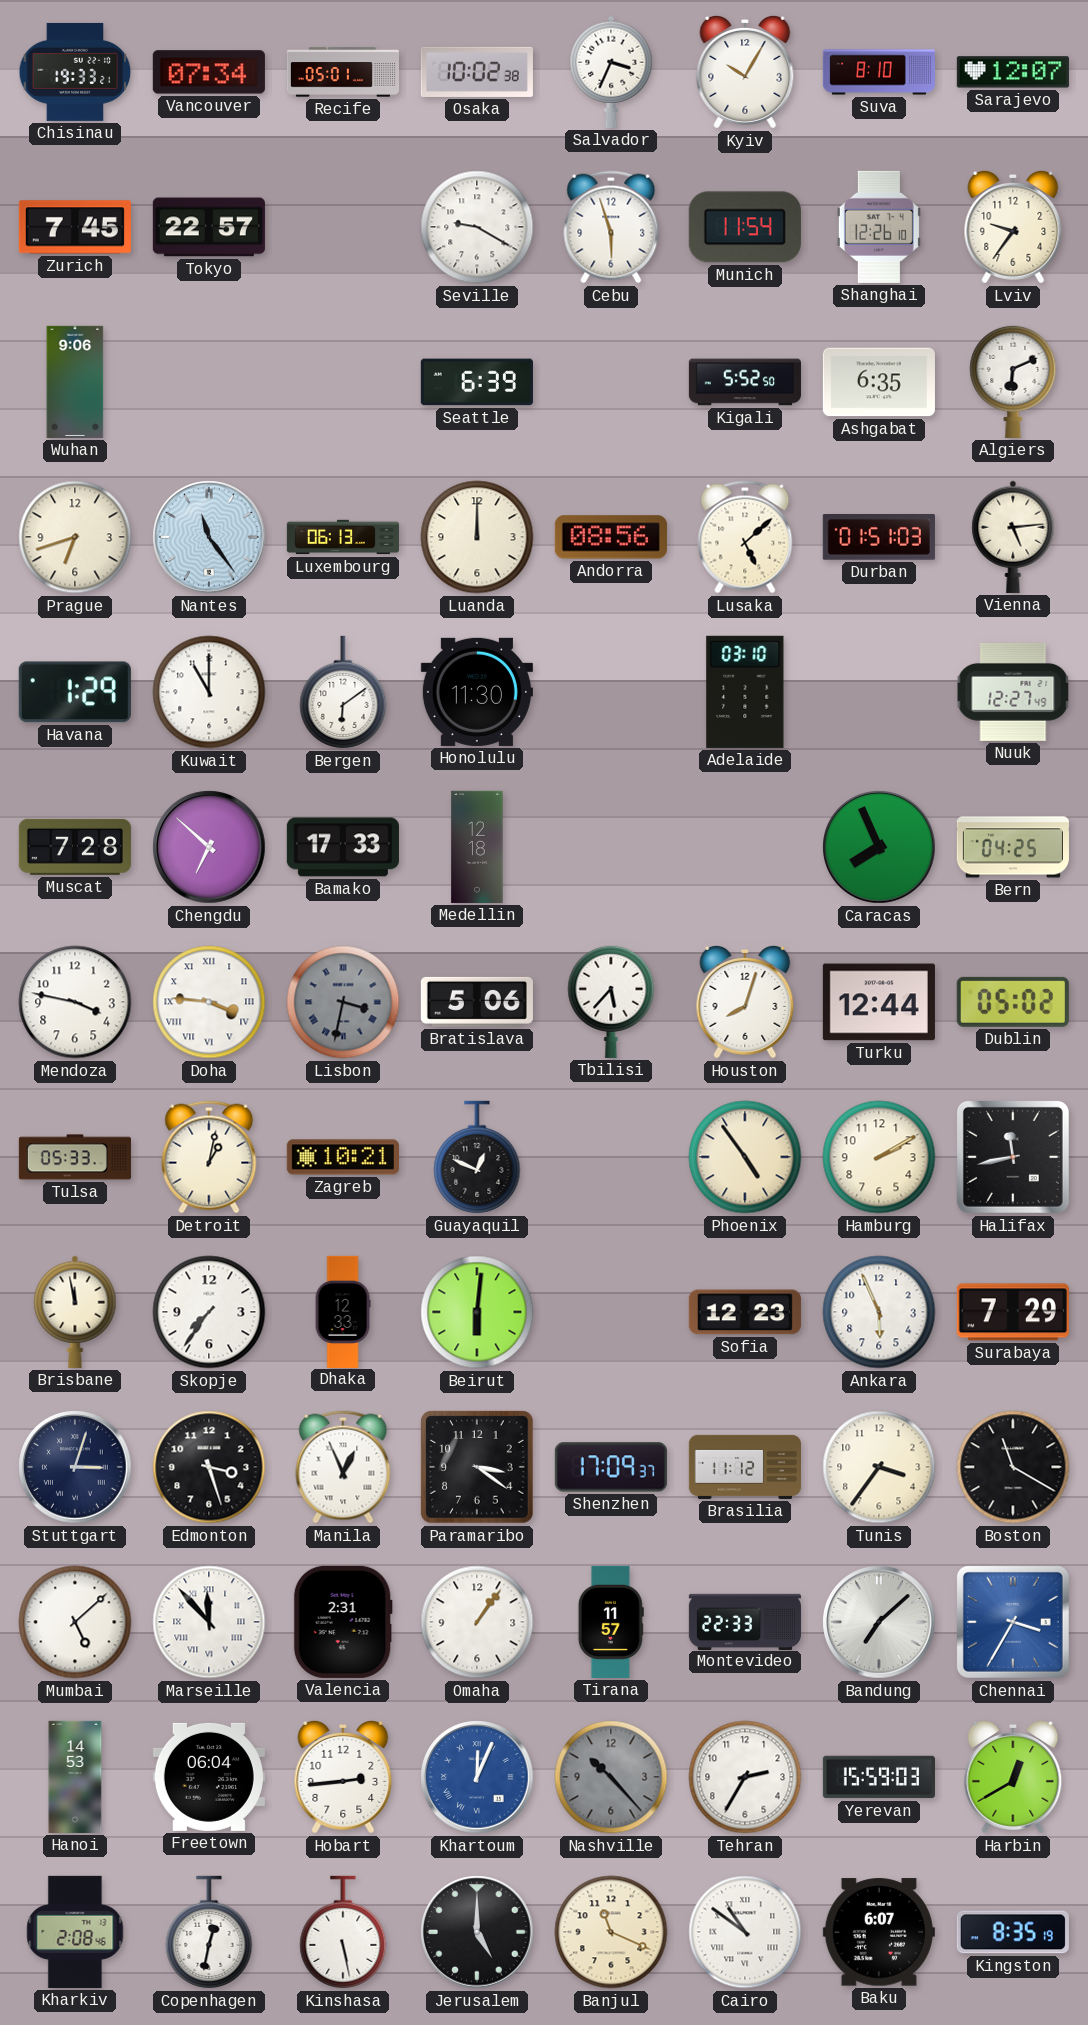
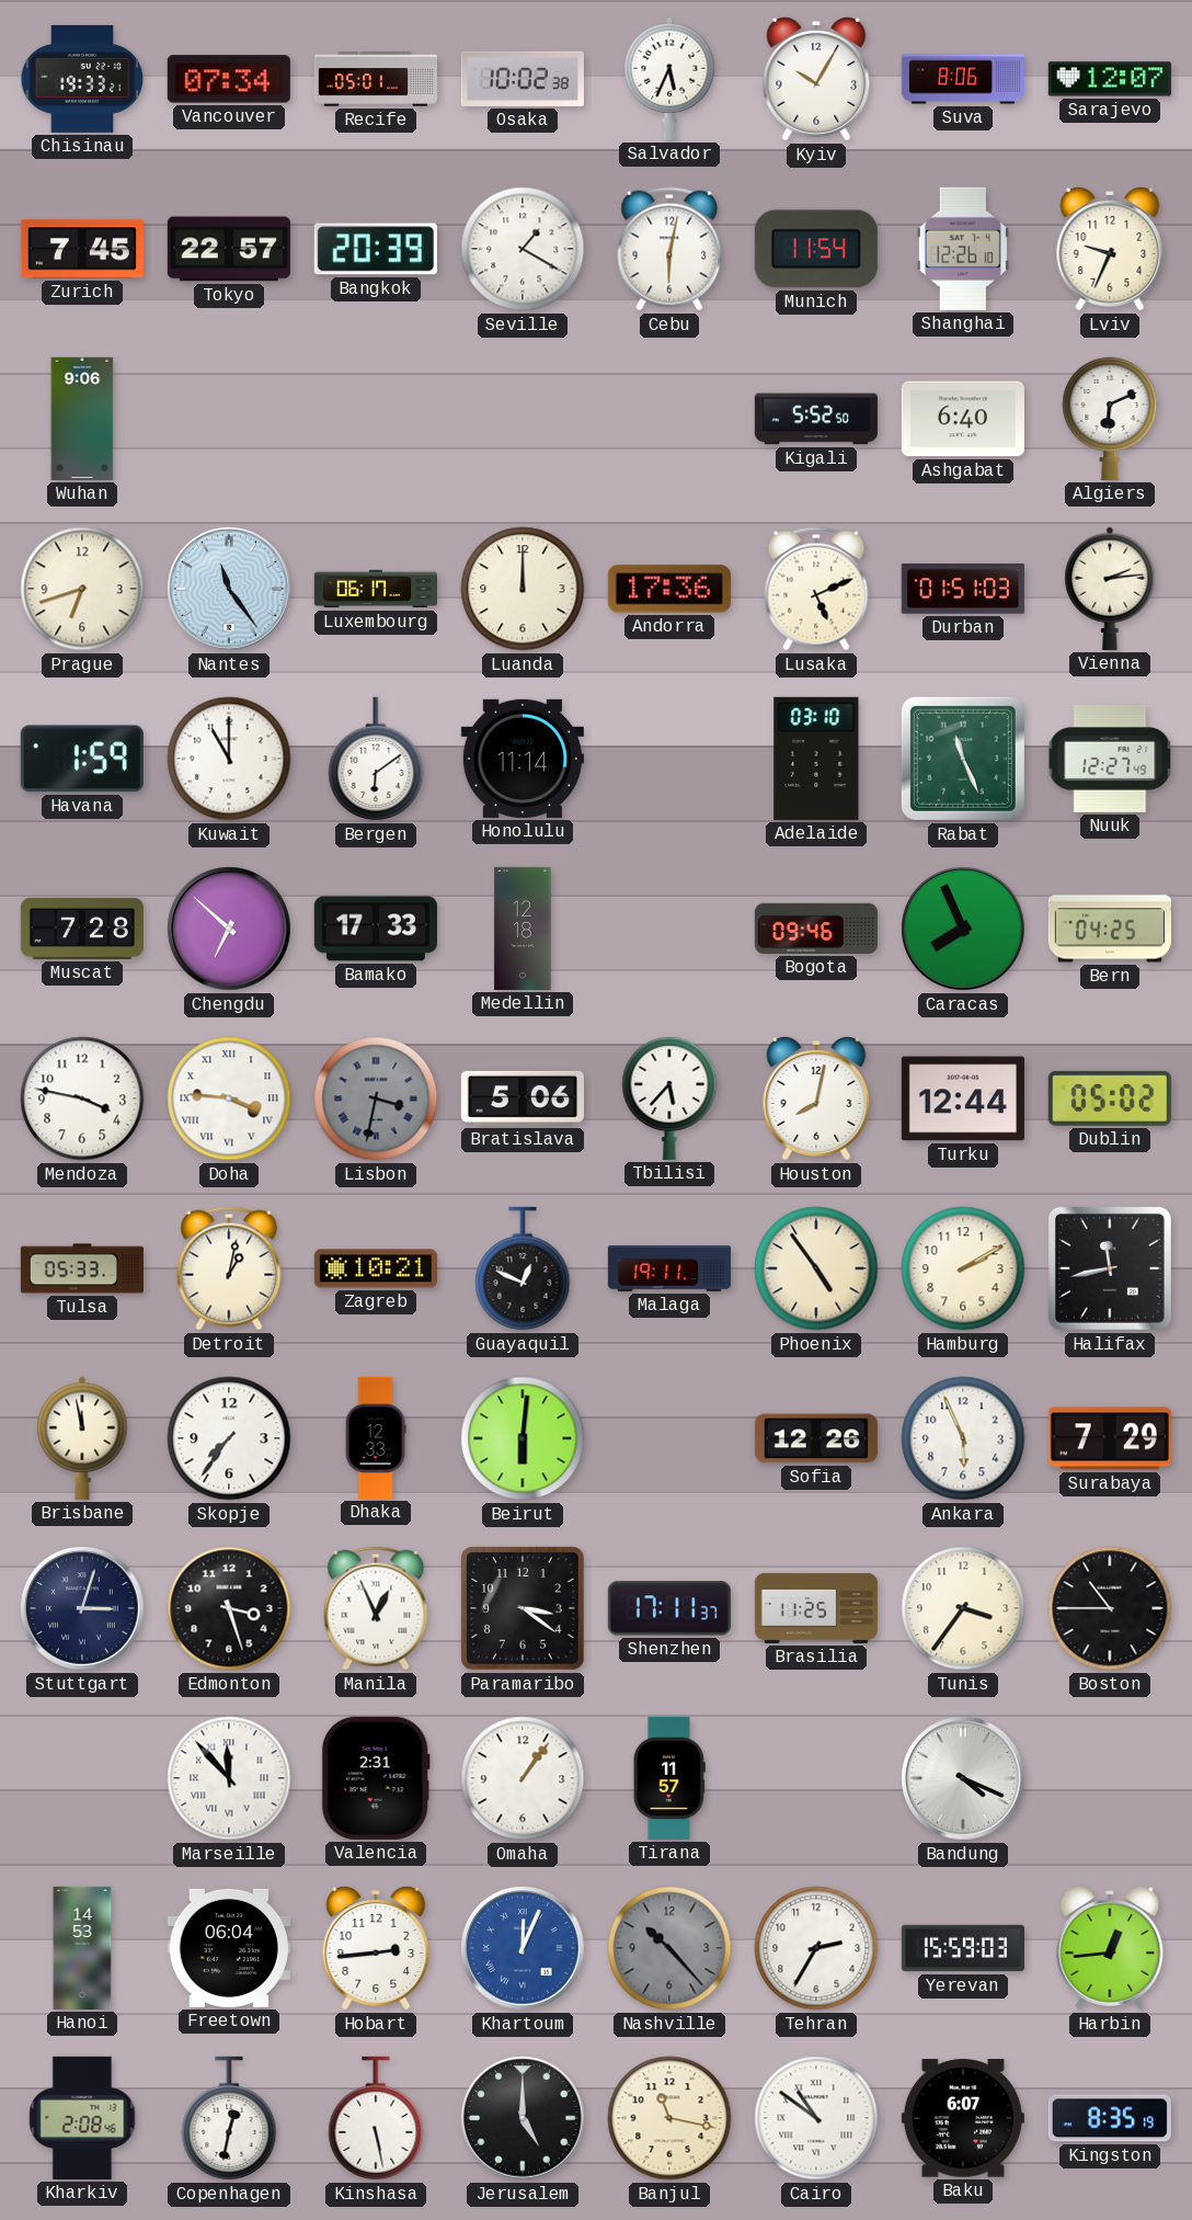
Salvador: 3:34 -> 5:34
Suva: 8:10 -> 8:06
Bangkok: none -> 20:39
Seville: 9:20 -> 1:20
Cebu: 5:57 -> 6:02
Lviv: 9:36 -> 9:34
Seattle: 6:39 -> none
Ashgabat: 6:35 -> 6:40
Luxembourg: 06:13 -> 06:17
Andorra: 08:56 -> 17:36
Lusaka: 5:08 -> 5:11
Vienna: 5:14 -> 2:14
Havana: 1:29 -> 1:59
Honolulu: 11:30 -> 11:14
Rabat: none -> 11:26
Bogota: none -> 09:46
Houston: 8:03 -> 8:02
Malaga: none -> 19:11
Sofia: 12:23 -> 12:26
Shenzhen: 17:09 -> 17:11
Brasilia: 11:12 -> 11:25
Boston: 11:20 -> 10:45
Mumbai: 5:08 -> none
Montevideo: 22:33 -> none
Bandung: 7:08 -> 4:19
Chennai: 3:35 -> none
Harbin: 12:40 -> 12:44
Banjul: 11:19 -> 11:17
